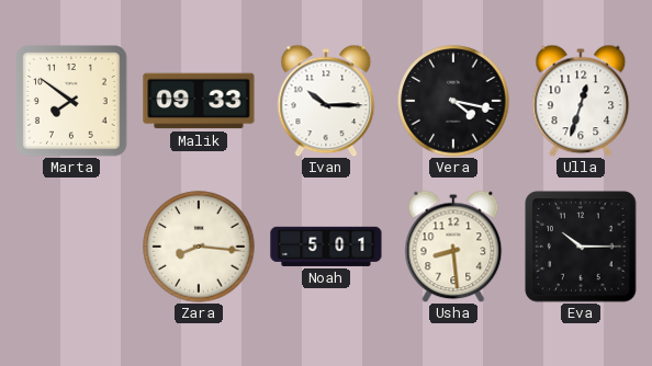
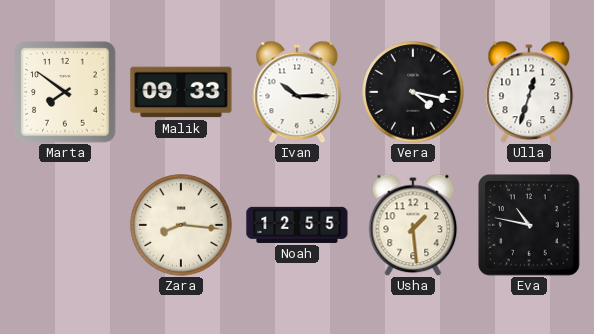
Noah: 5:01 -> 12:55
Usha: 8:29 -> 1:29
Eva: 10:15 -> 10:47
